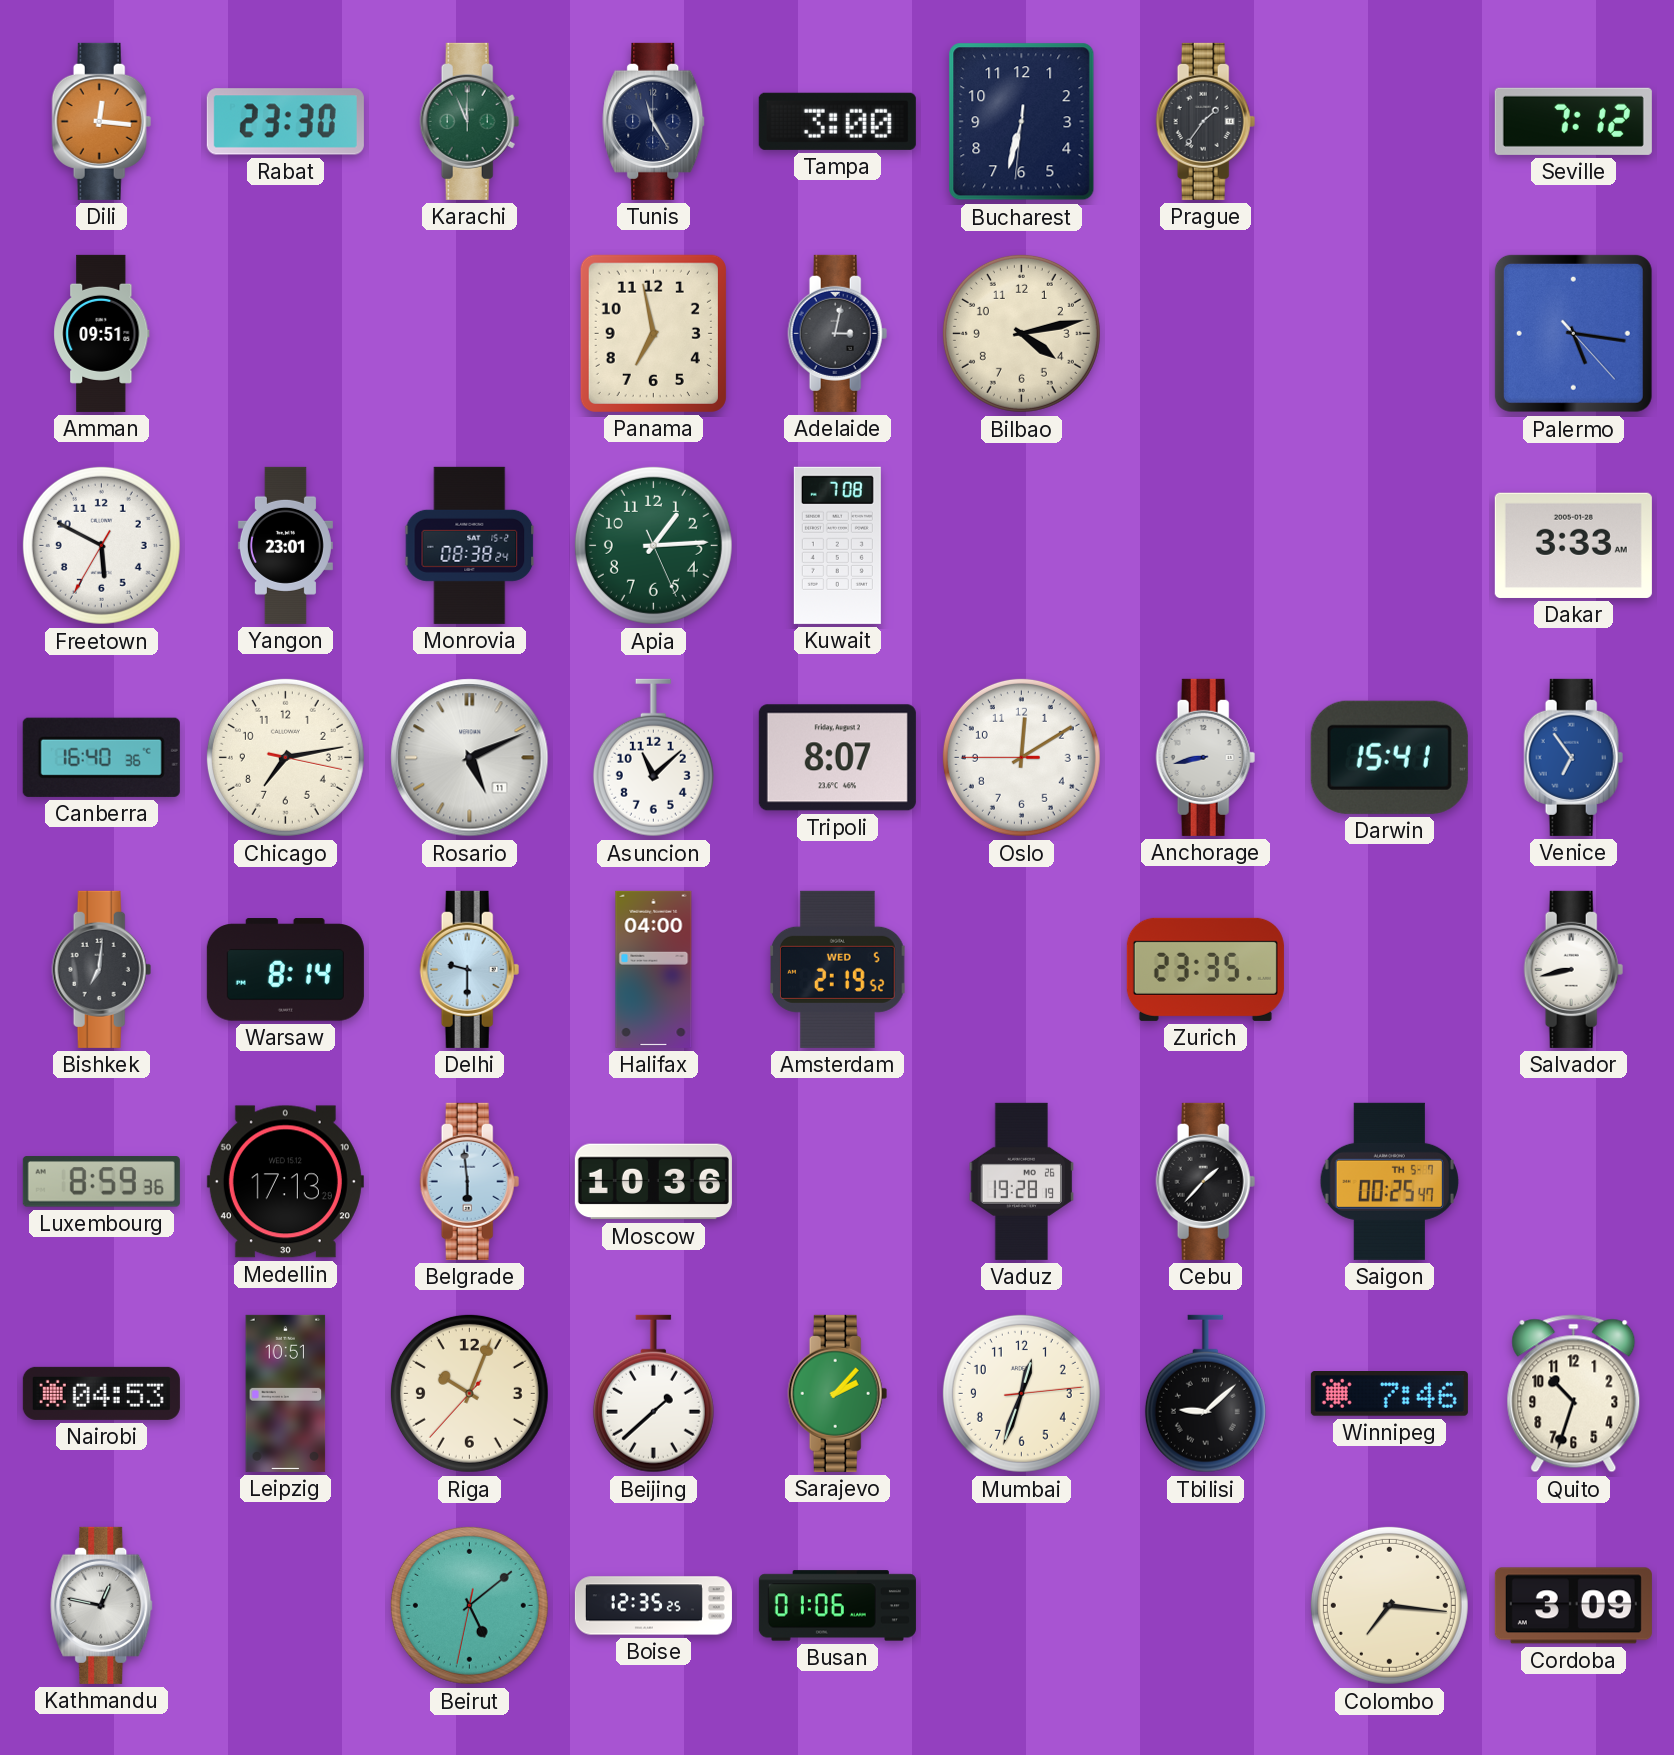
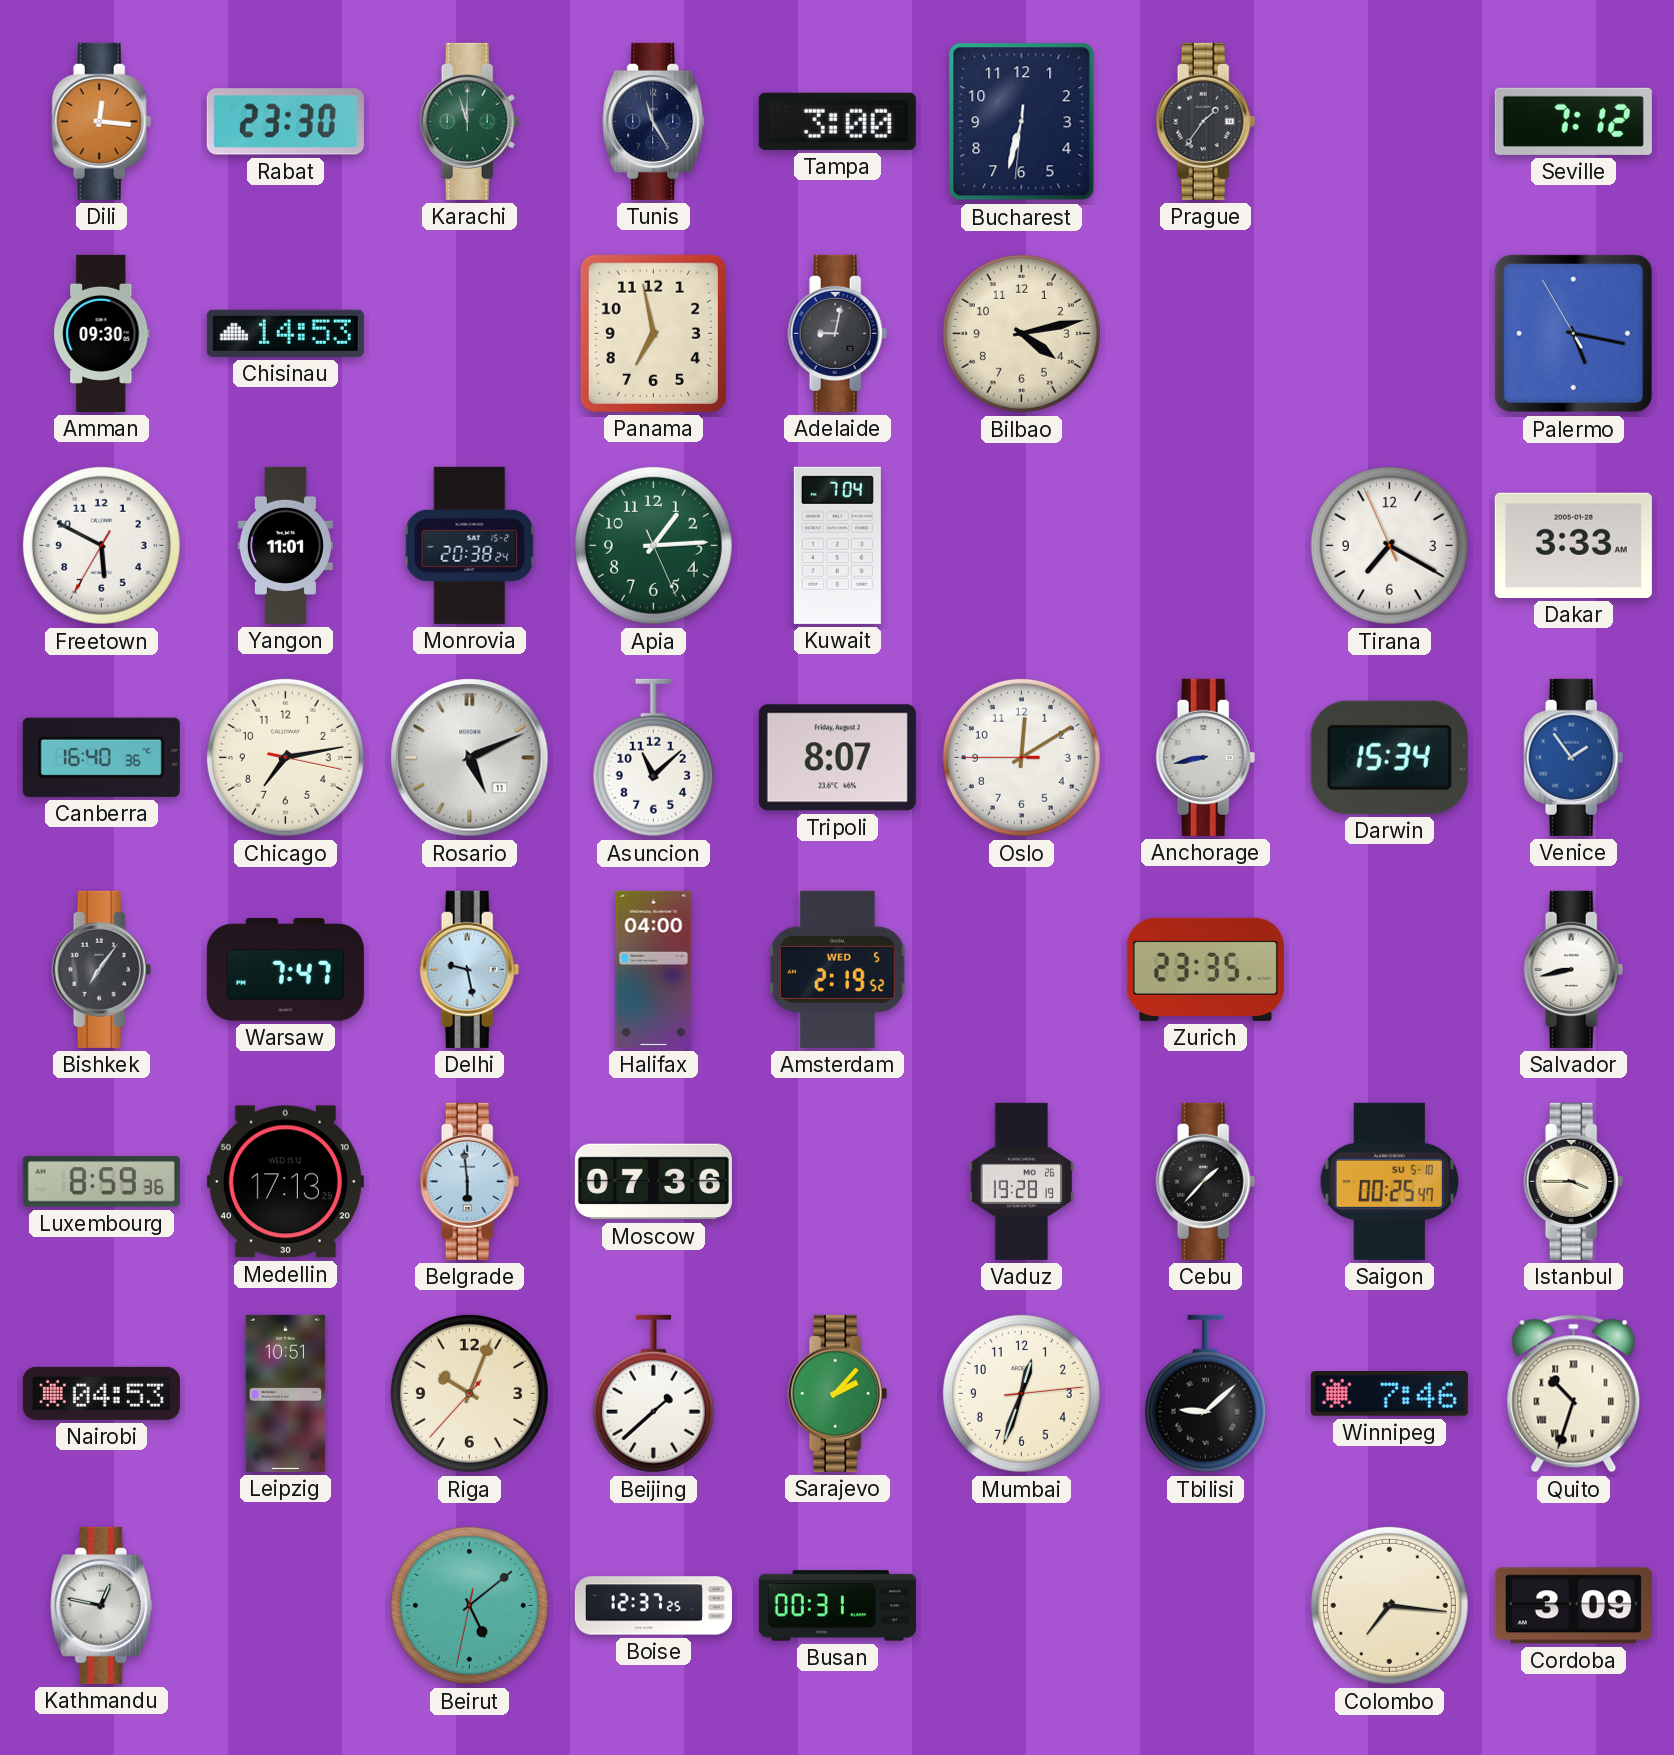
Karachi: 11:56 -> 11:57
Amman: 09:51 -> 09:30
Chisinau: none -> 14:53
Adelaide: 3:02 -> 9:02
Palermo: 5:16:23 -> 5:16:55
Yangon: 23:01 -> 11:01
Monrovia: 08:38 -> 20:38
Kuwait: 7:08 -> 7:04
Tirana: none -> 7:19
Darwin: 15:41 -> 15:34
Venice: 6:54 -> 1:54
Bishkek: 7:01 -> 7:06
Warsaw: 8:14 -> 7:47
Delhi: 9:30 -> 9:28
Moscow: 10:36 -> 07:36
Saigon date: TH 5-7 -> SU 5-10
Istanbul: none -> 3:45
Quito numerals: Arabic -> Roman
Boise: 12:35 -> 12:37
Busan: 01:06 -> 00:31
